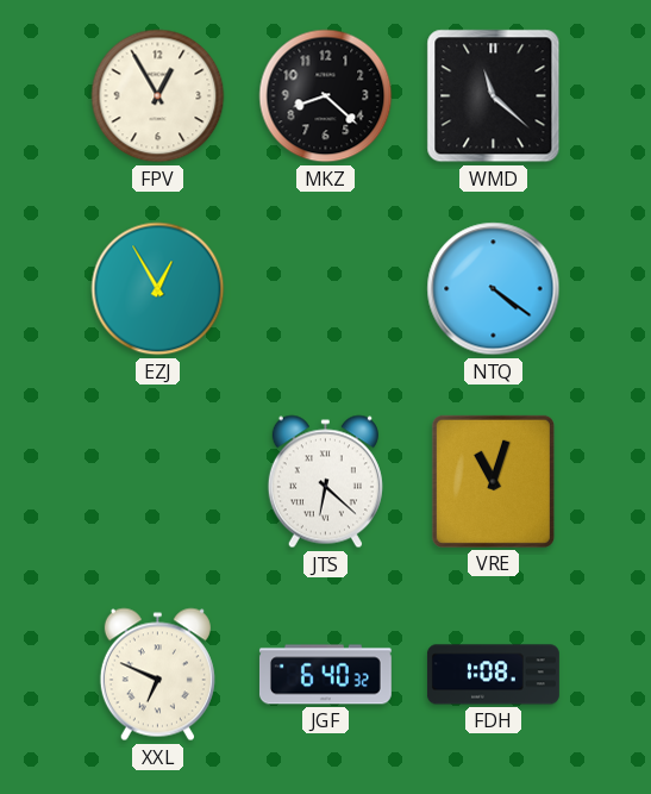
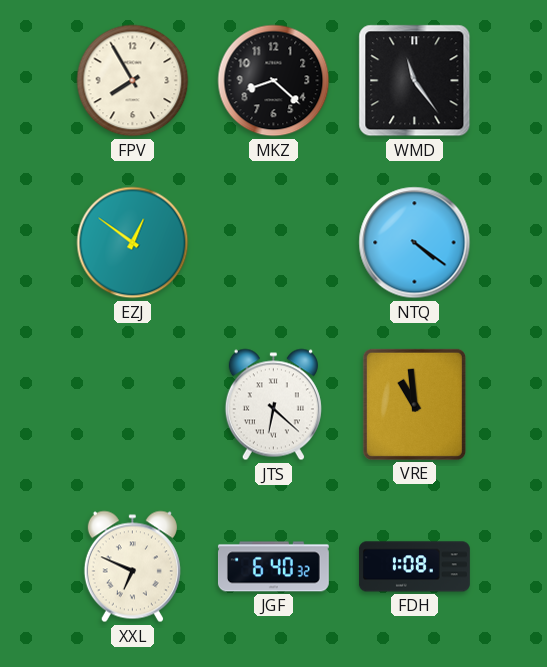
FPV: 12:55 -> 7:55
WMD: 11:22 -> 11:24
EZJ: 12:55 -> 12:51
VRE: 11:03 -> 10:59
